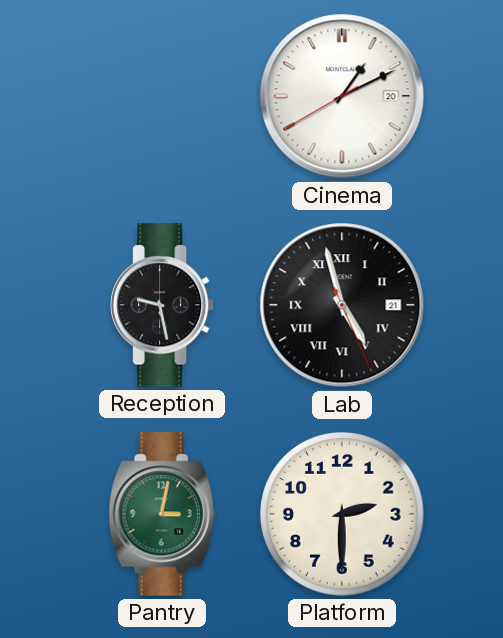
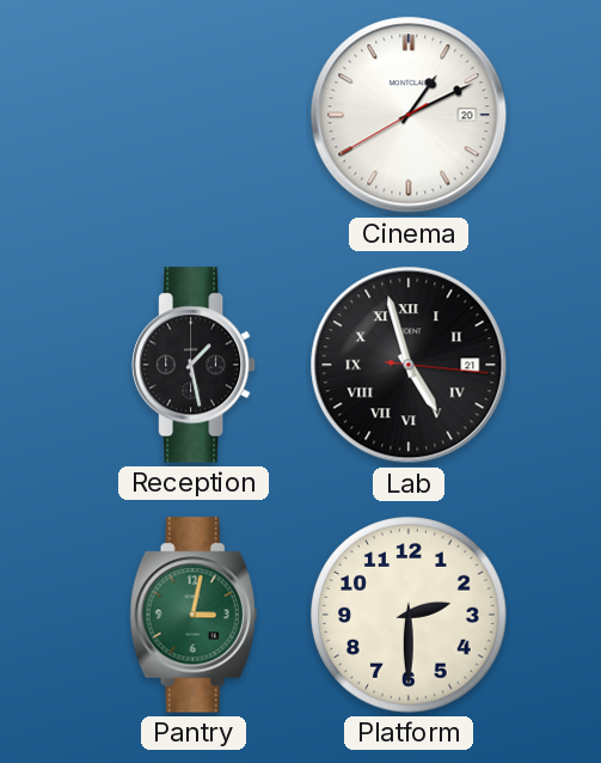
Reception: 9:28 -> 1:28
Lab: 4:57:26 -> 4:57:16
